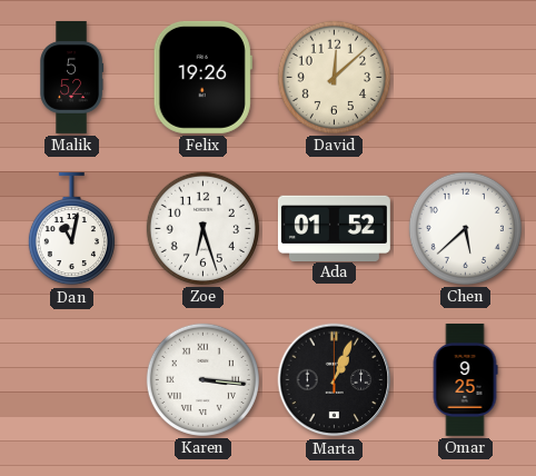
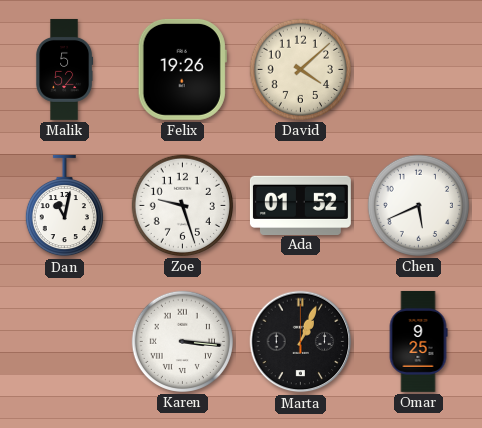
David: 12:08 -> 4:08
Zoe: 6:27 -> 9:27
Chen: 5:38 -> 5:41
